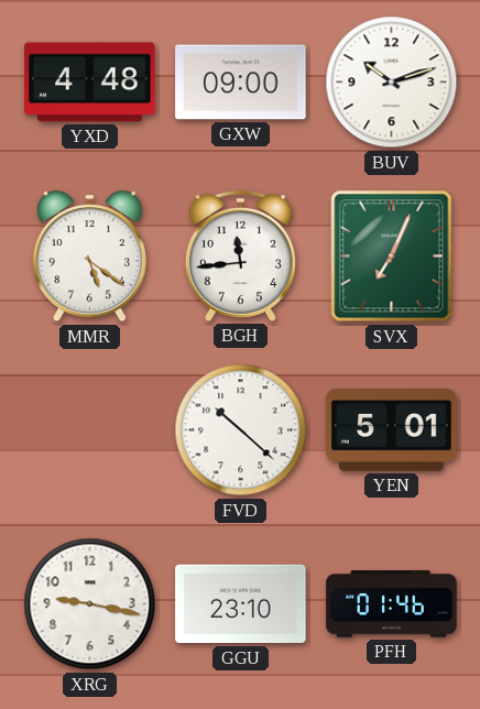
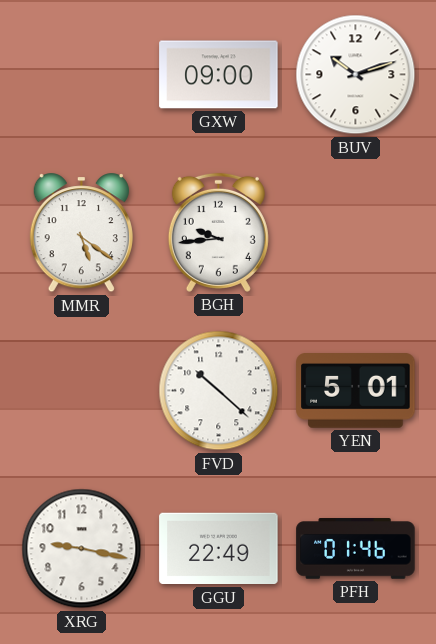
YXD: 4:48 -> none
BGH: 11:44 -> 9:44
SVX: 7:04 -> none
GGU: 23:10 -> 22:49
